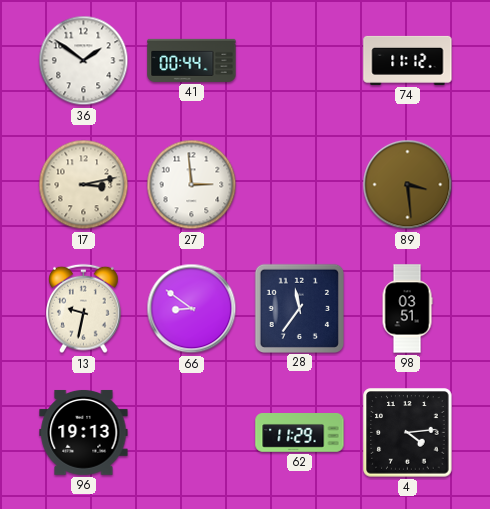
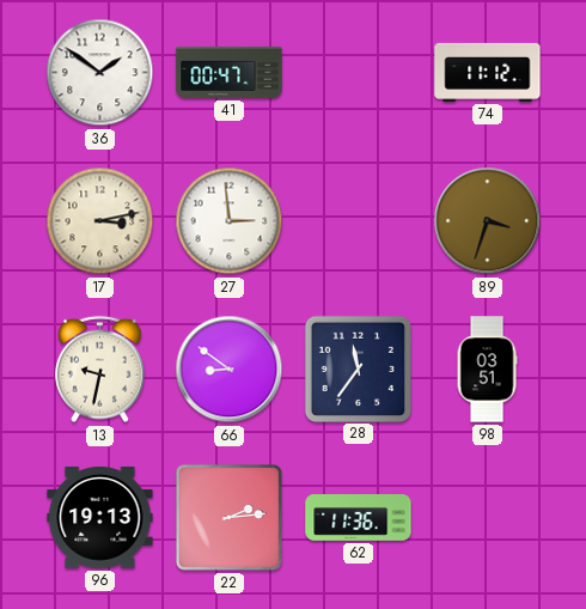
41: 00:44 -> 00:47
89: 3:29 -> 3:33
22: none -> 2:14
62: 11:29 -> 11:36
4: 4:14 -> none
